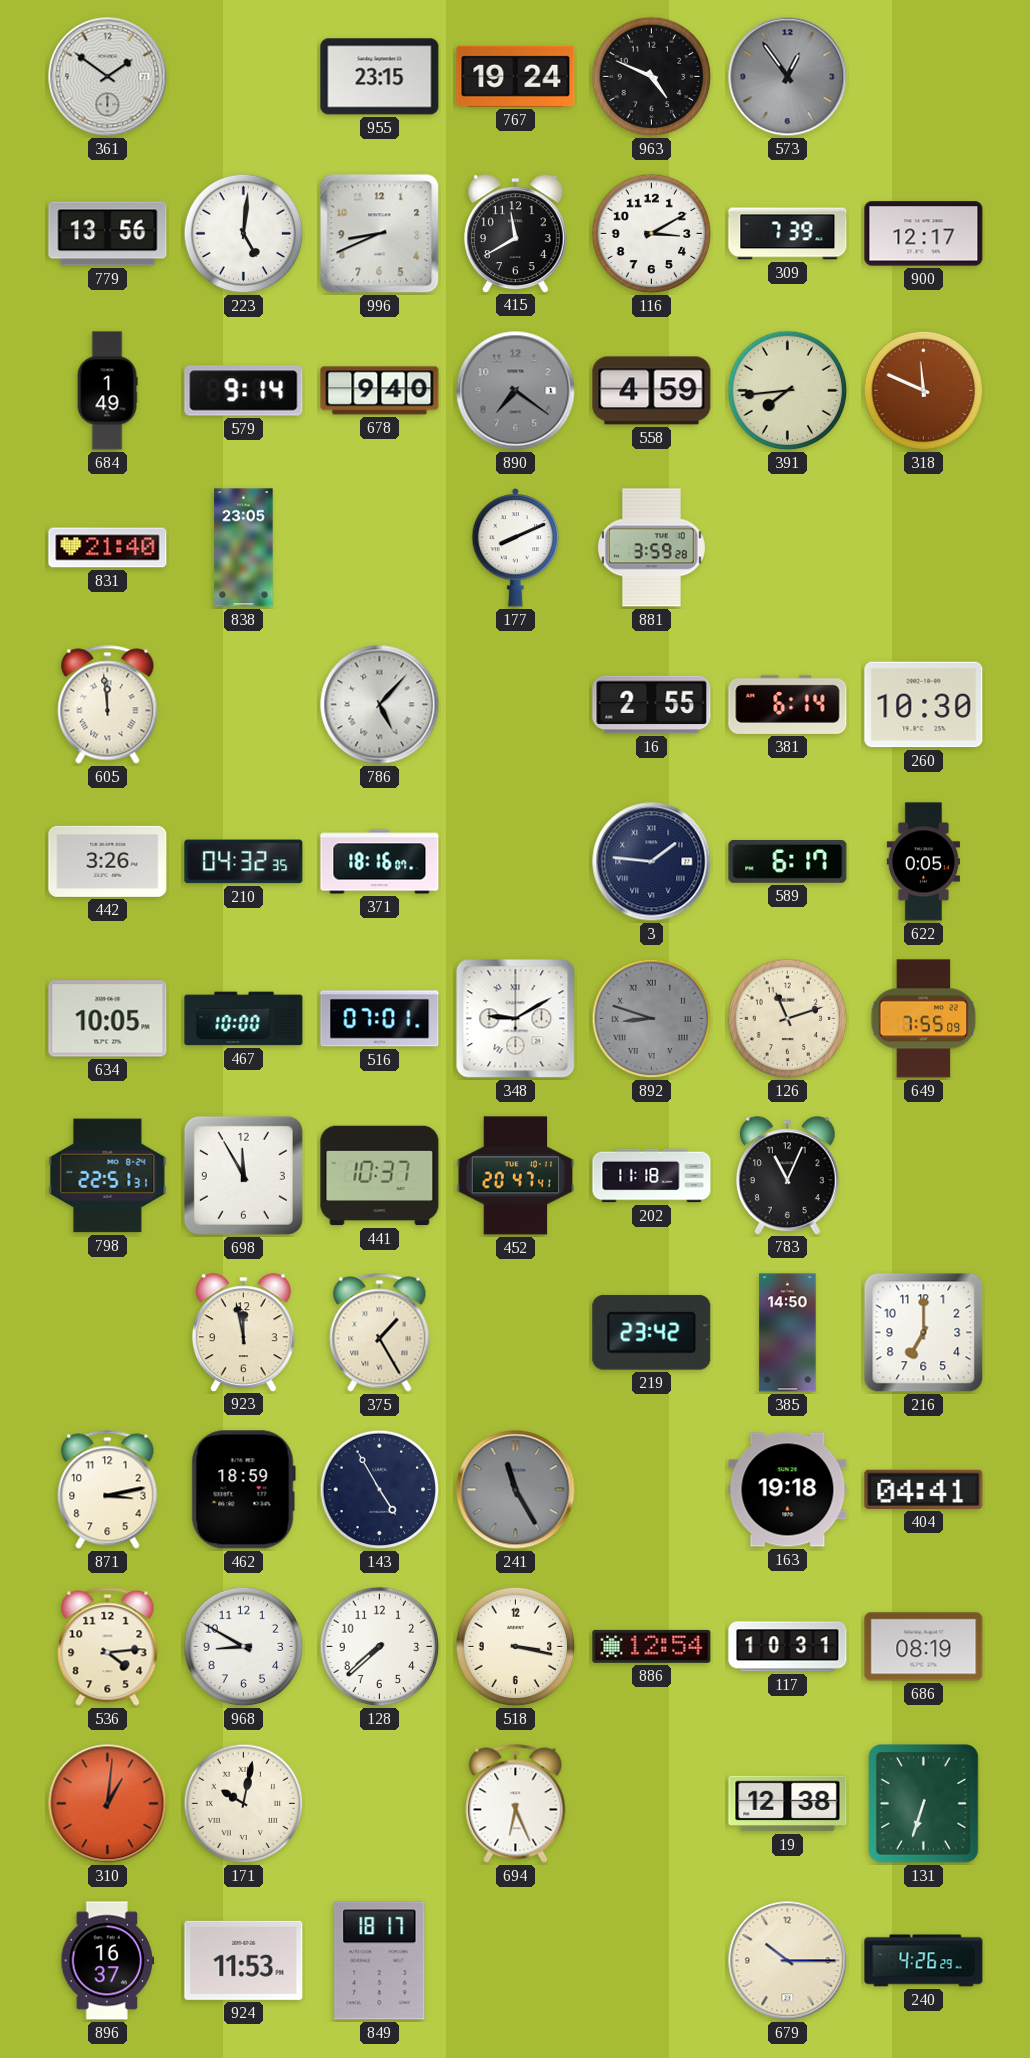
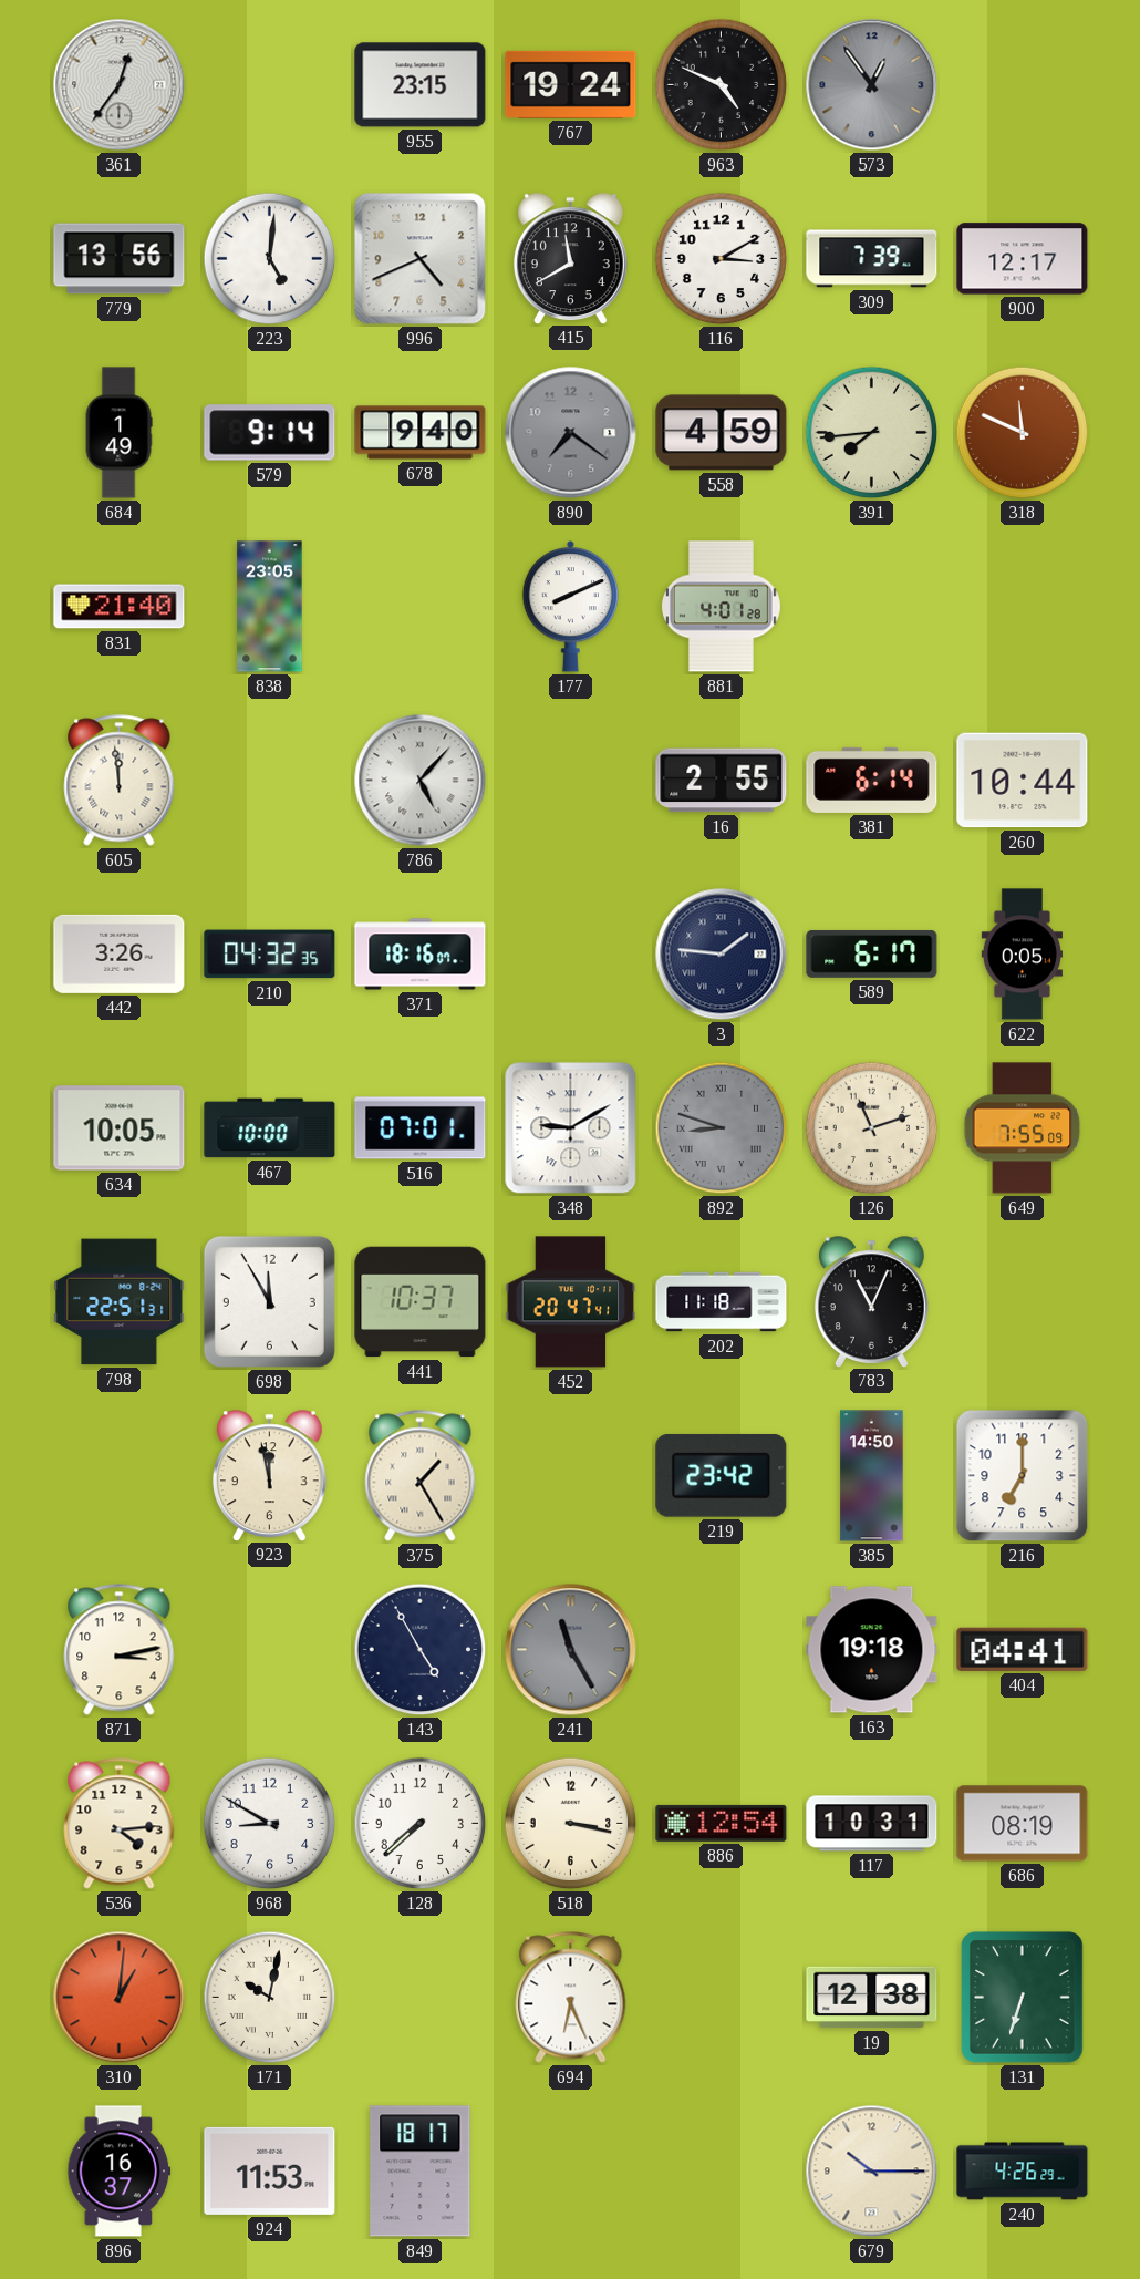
361: 1:51 -> 12:36
996: 8:41 -> 4:41
881: 3:59 -> 4:01
260: 10:30 -> 10:44
462: 18:59 -> none
